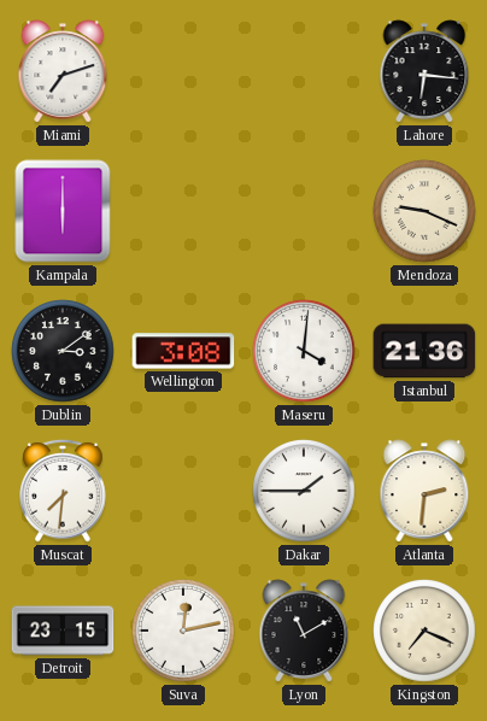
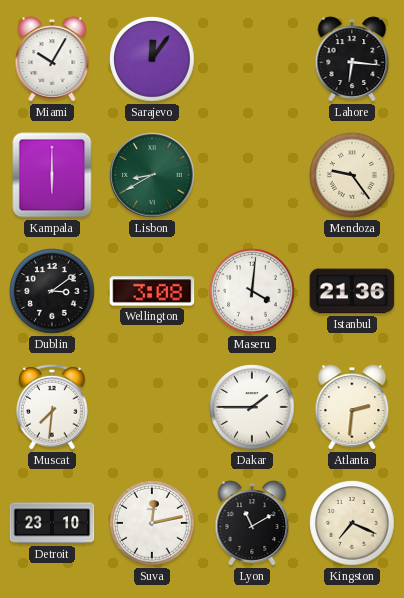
Miami: 7:12 -> 10:05
Sarajevo: none -> 12:06
Lisbon: none -> 8:40
Mendoza: 9:19 -> 9:24
Detroit: 23:15 -> 23:10
